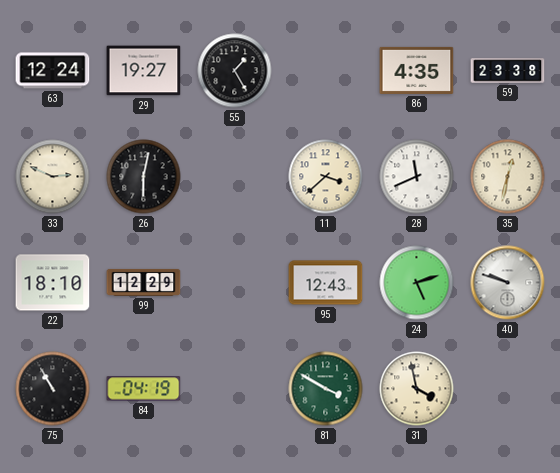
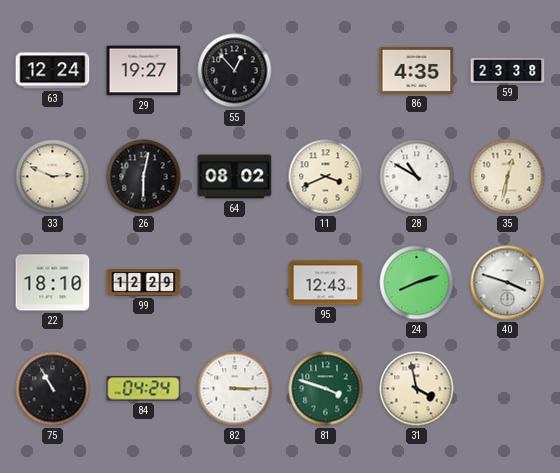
55: 1:25 -> 12:53
64: none -> 08:02
11: 3:38 -> 3:41
28: 11:41 -> 10:50
24: 5:12 -> 8:12
40: 9:48 -> 3:48
84: 04:19 -> 04:24
82: none -> 3:15
81: 3:50 -> 3:48
